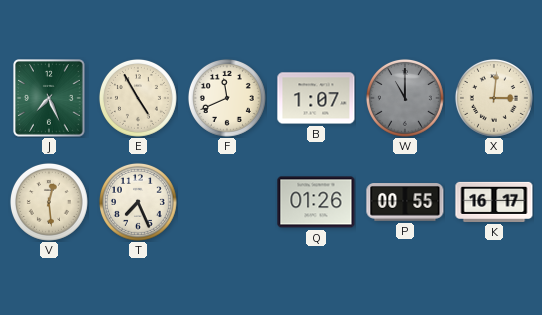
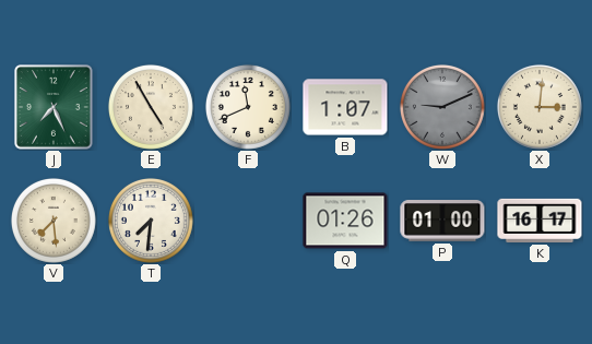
W: 11:00 -> 9:11
V: 12:29 -> 7:29
T: 7:26 -> 7:31
P: 00:55 -> 01:00
